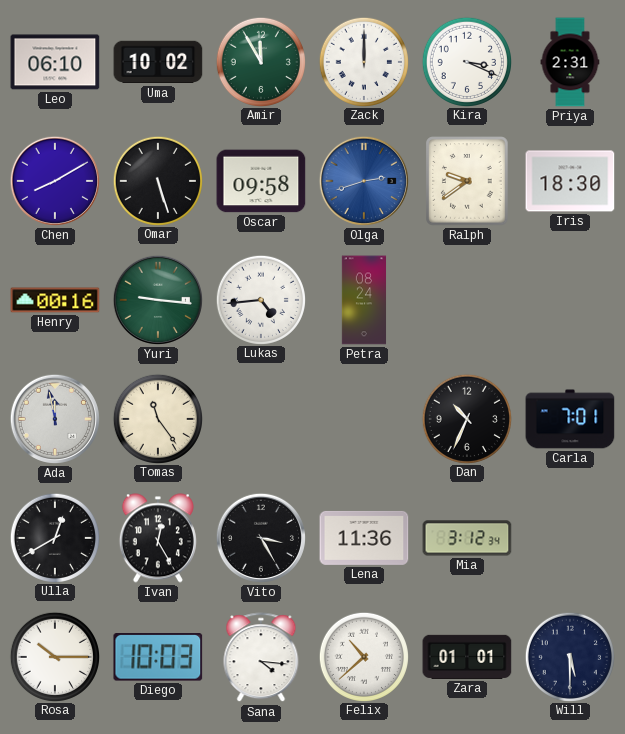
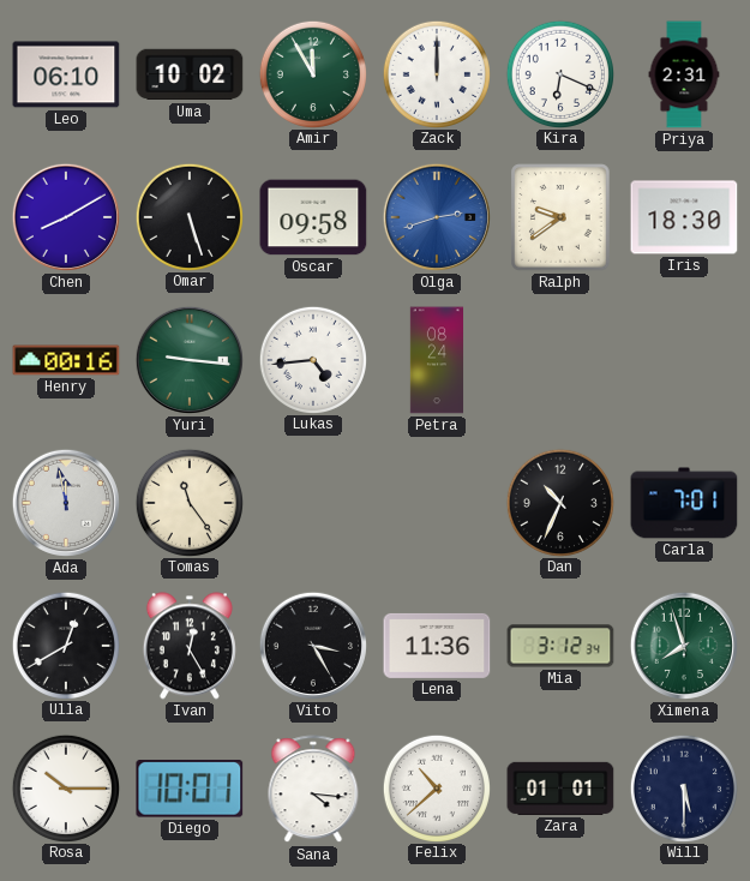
Kira: 3:19 -> 6:19
Ximena: none -> 7:57
Diego: 10:03 -> 10:01
